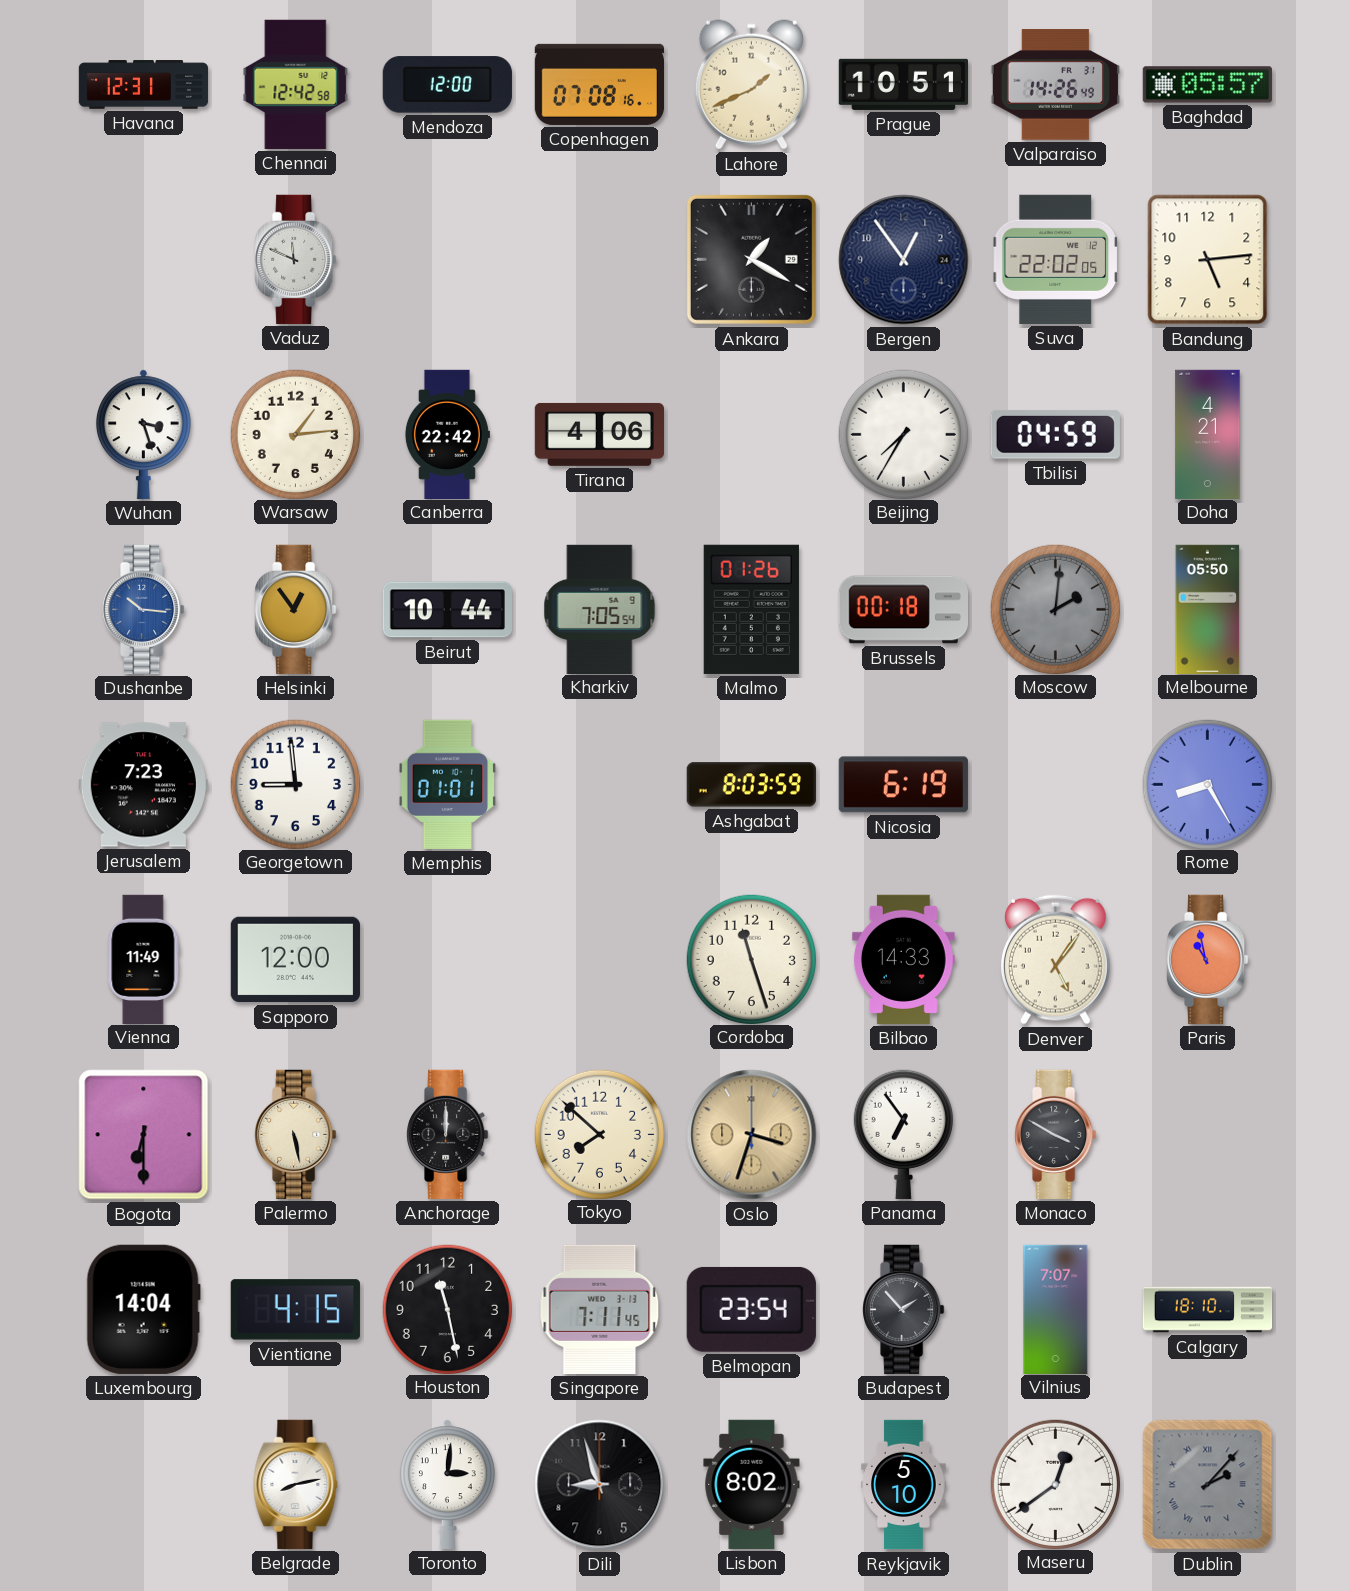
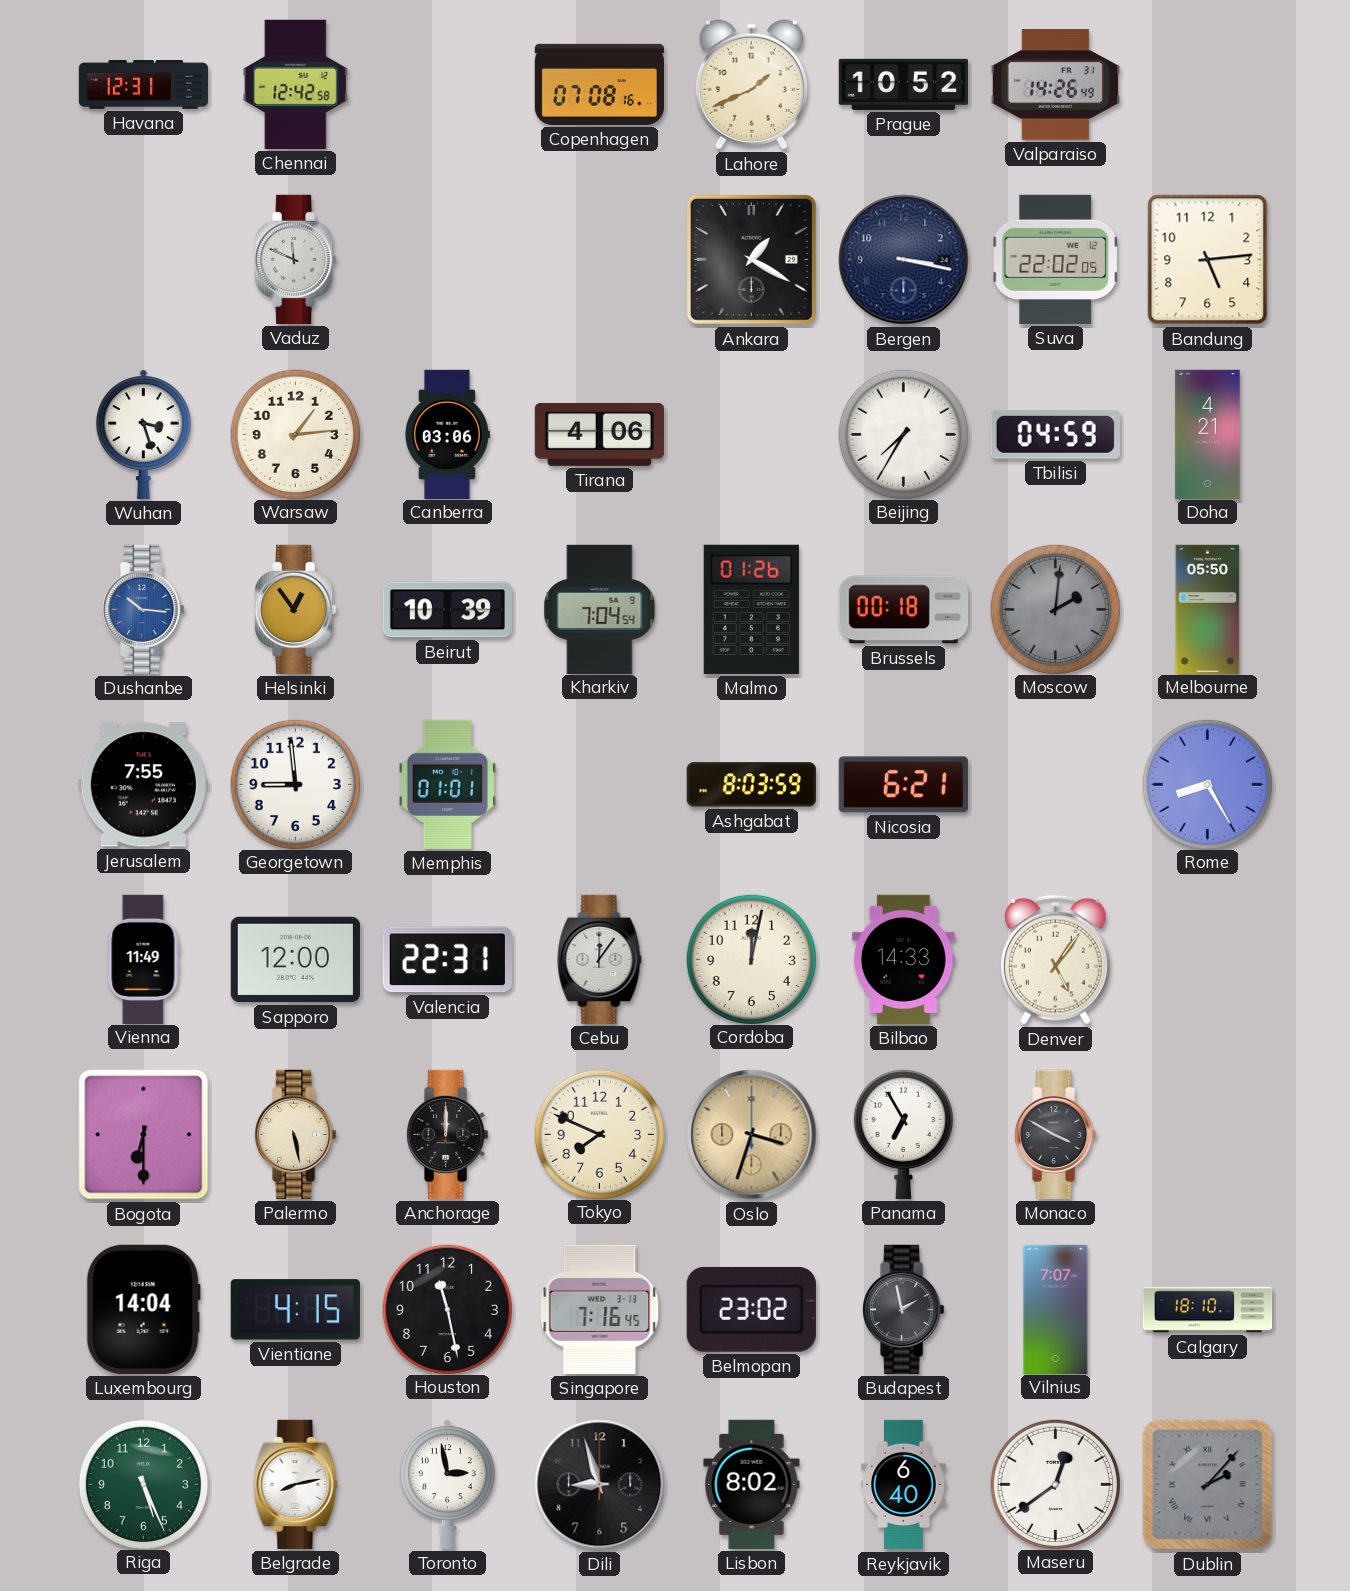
Mendoza: 12:00 -> none
Prague: 10:51 -> 10:52
Baghdad: 05:57 -> none
Bergen: 12:54 -> 3:17
Canberra: 22:42 -> 03:06
Beirut: 10:44 -> 10:39
Kharkiv: 7:05 -> 7:04
Jerusalem: 7:23 -> 7:55
Nicosia: 6:19 -> 6:21
Valencia: none -> 22:31
Cebu: none -> 12:06
Cordoba: 11:27 -> 12:02
Paris: 10:58 -> none
Tokyo: 7:52 -> 7:49
Panama: 6:54 -> 6:55
Singapore: 7:11 -> 7:16
Belmopan: 23:54 -> 23:02
Budapest: 1:53 -> 1:58
Riga: none -> 5:26
Toronto: 3:01 -> 2:58
Reykjavik: 5:10 -> 6:40
